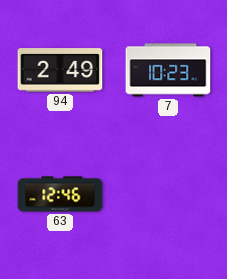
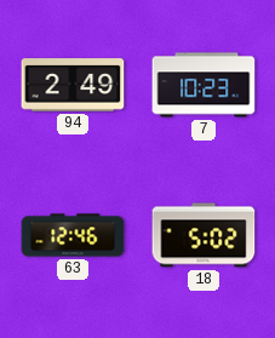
18: none -> 5:02
